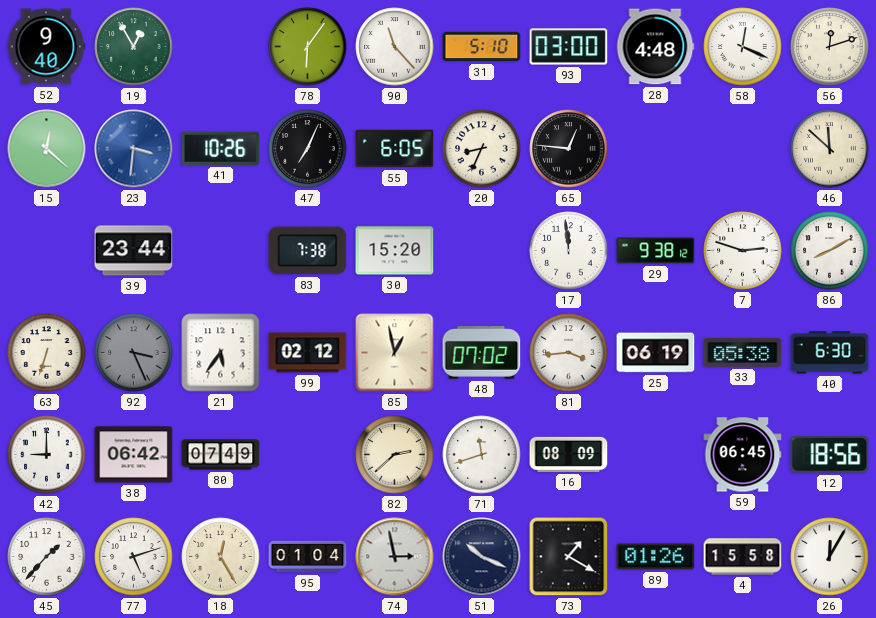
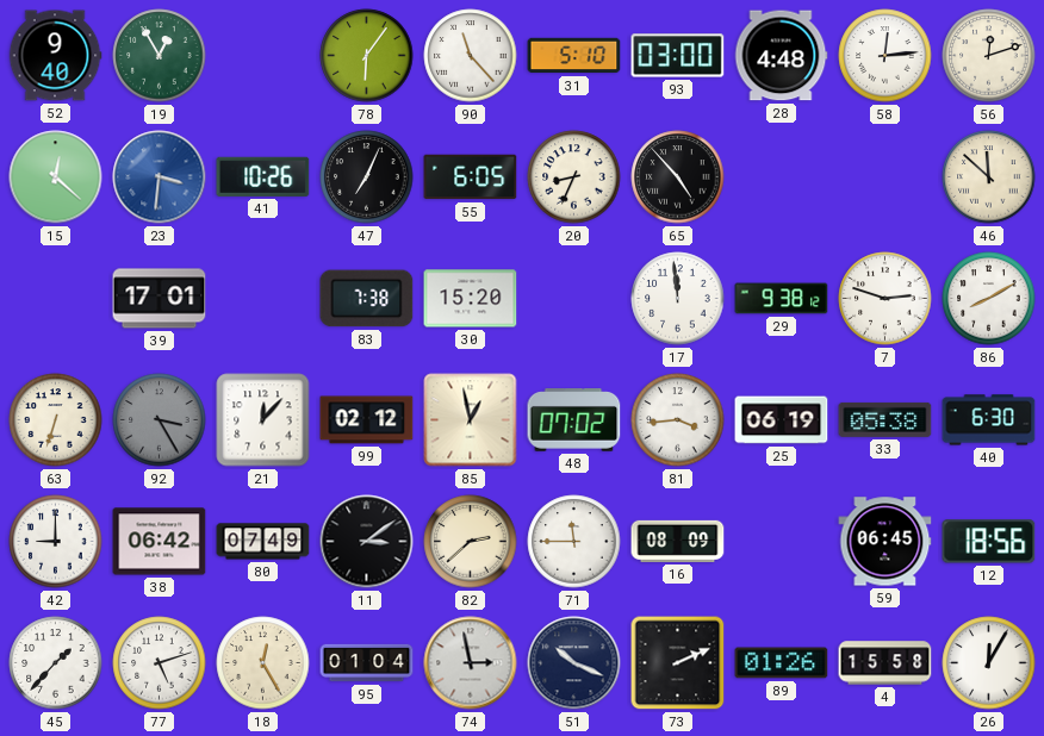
58: 12:19 -> 12:14
65: 12:46 -> 4:53
39: 23:44 -> 17:01
92: 3:26 -> 3:25
21: 5:36 -> 12:07
11: none -> 3:09
71: 11:42 -> 11:45
73: 1:20 -> 2:11
